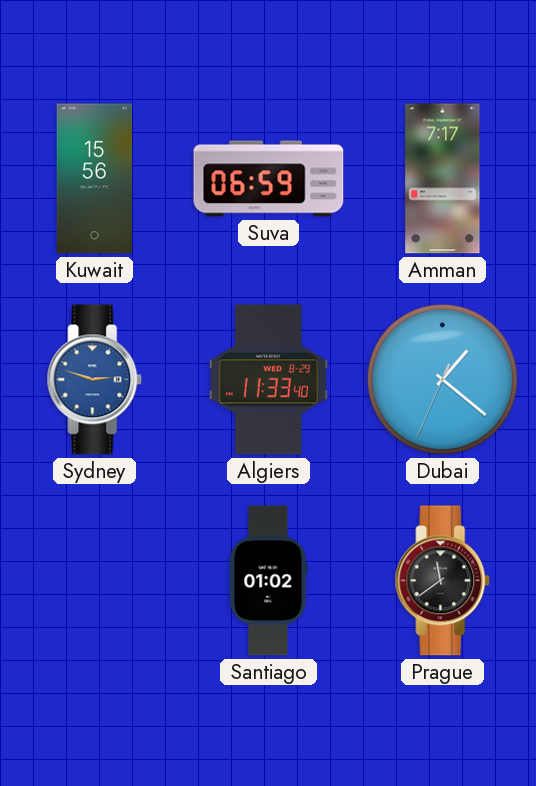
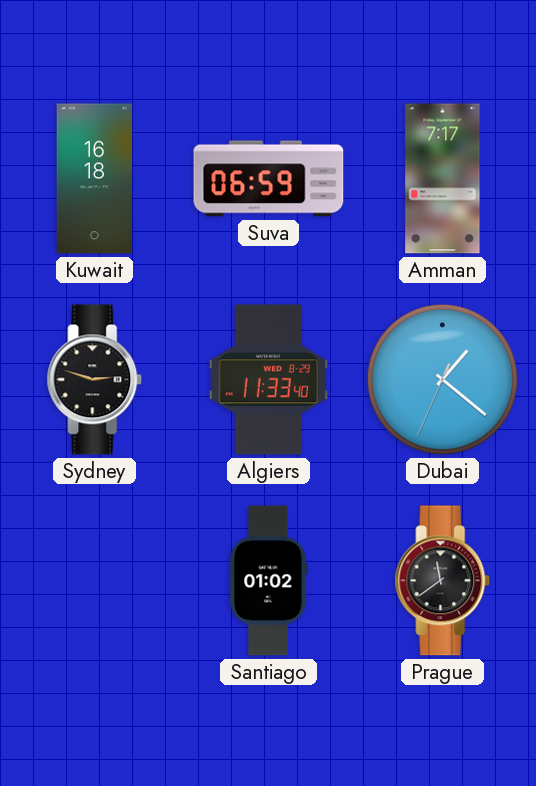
Kuwait: 15:56 -> 16:18
Sydney dial: blue -> black
